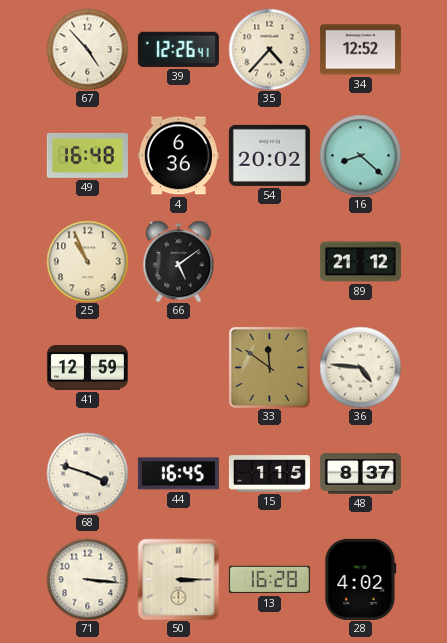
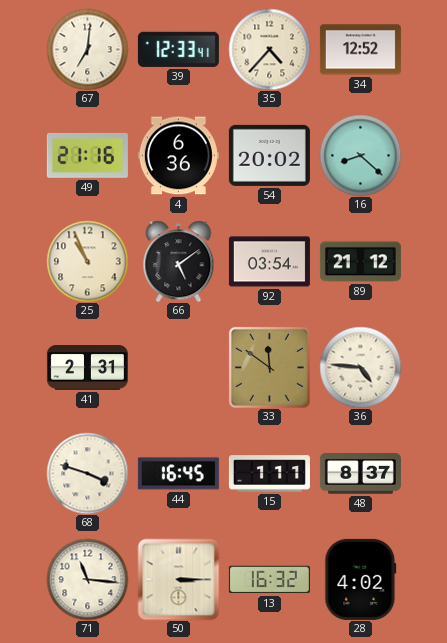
67: 4:53 -> 7:01
39: 12:26 -> 12:33
49: 16:48 -> 21:16
92: none -> 03:54
41: 12:59 -> 2:31
15: 1:15 -> 1:11
71: 3:16 -> 11:16
13: 16:28 -> 16:32
